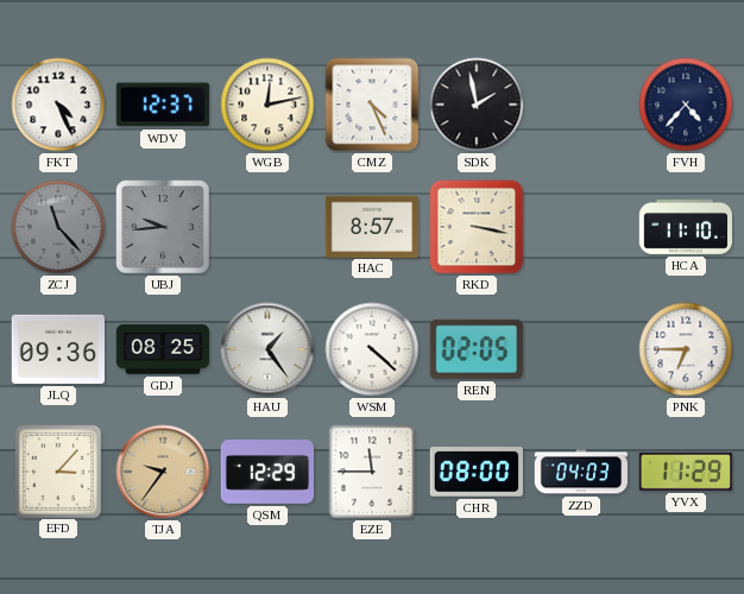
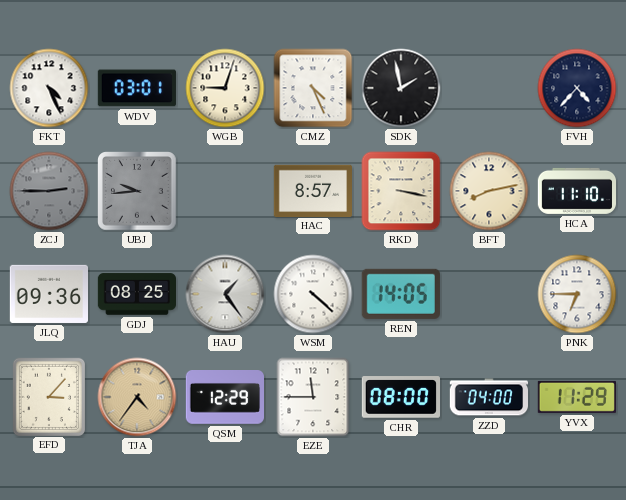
WDV: 12:37 -> 03:01
WGB: 12:13 -> 9:03
ZCJ: 11:23 -> 2:45
BFT: none -> 8:13
REN: 02:05 -> 14:05
TJA: 9:36 -> 4:36
ZZD: 04:03 -> 04:00
